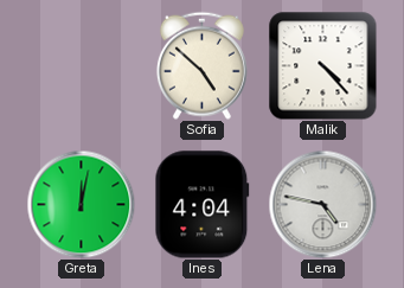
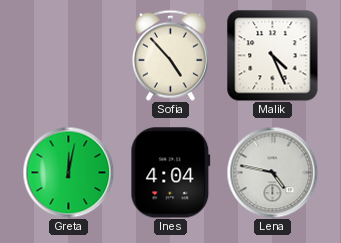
Sofia: 4:52 -> 4:53
Malik: 4:23 -> 4:26
